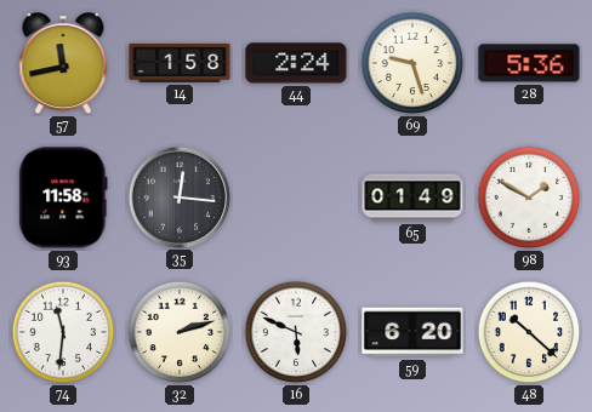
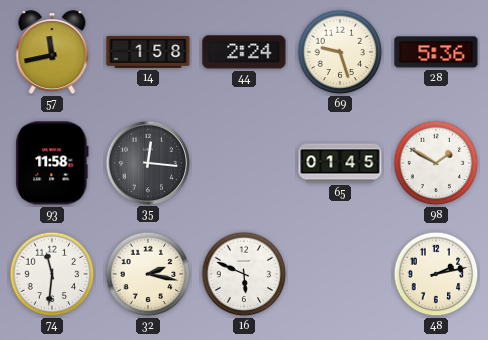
65: 01:49 -> 01:45
32: 2:12 -> 2:17
59: 6:20 -> none
48: 10:22 -> 2:13
